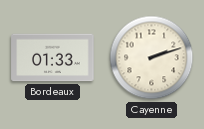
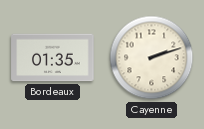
Bordeaux: 01:33 -> 01:35
